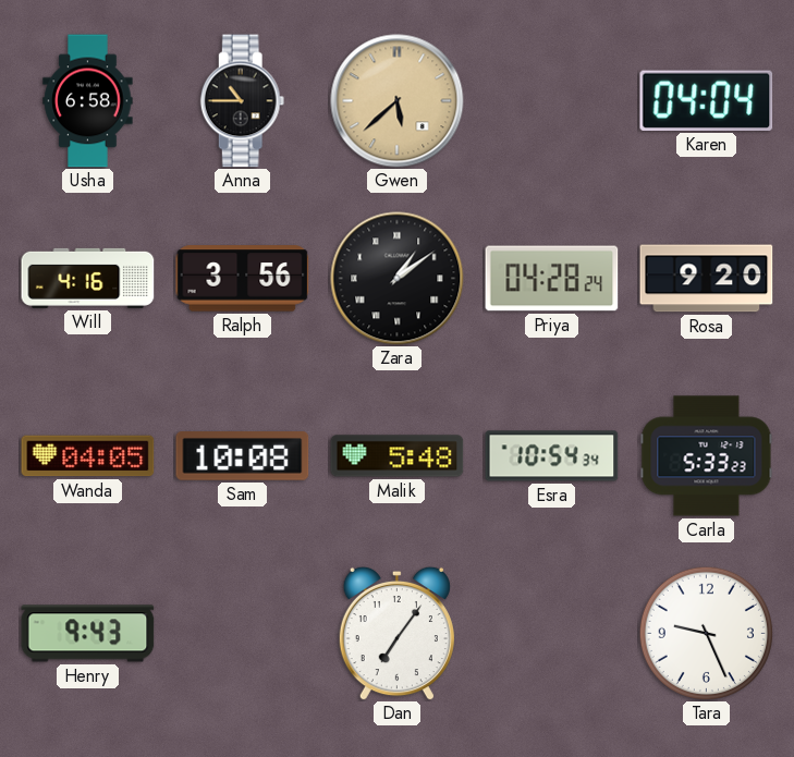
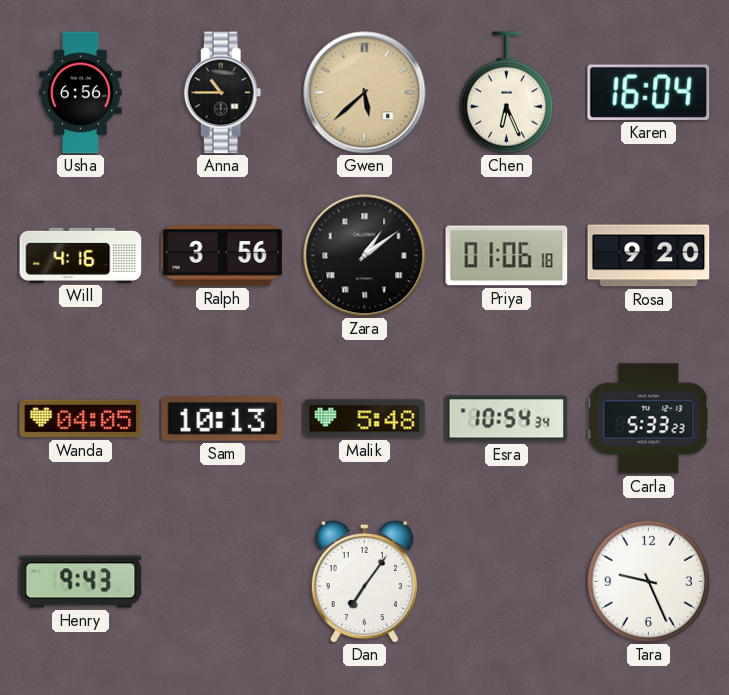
Usha: 6:58 -> 6:56
Chen: none -> 6:26
Karen: 04:04 -> 16:04
Priya: 04:28 -> 01:06
Sam: 10:08 -> 10:13
